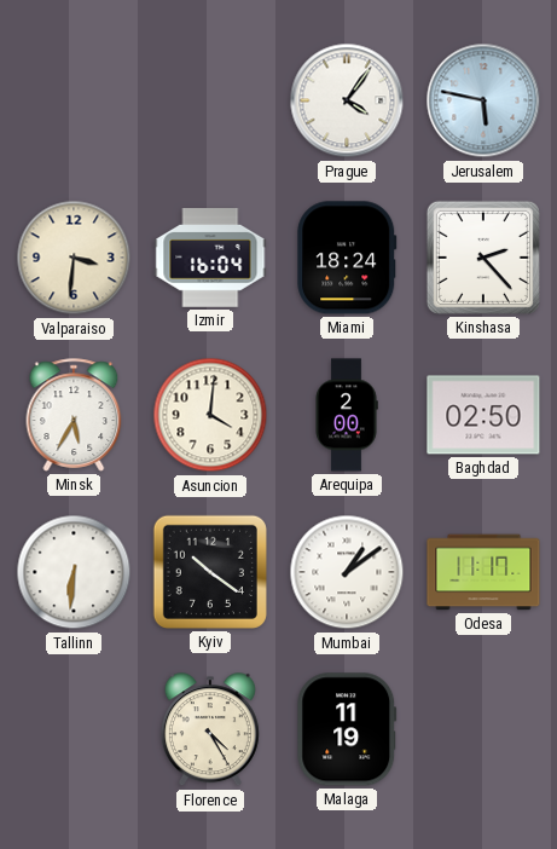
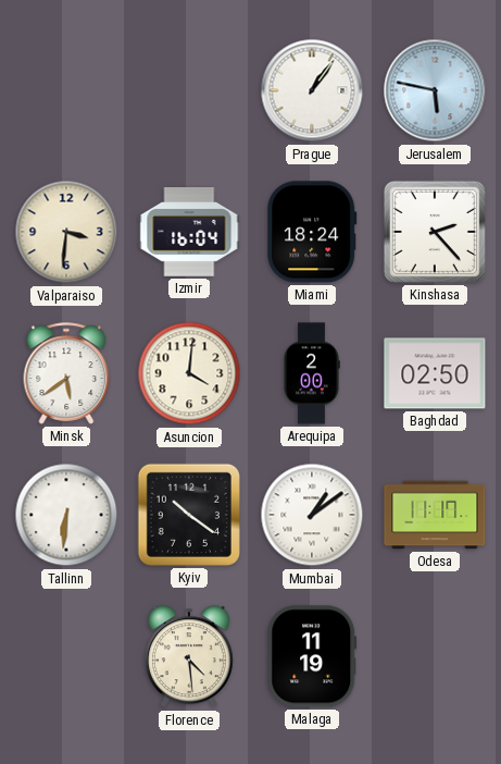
Prague: 4:06 -> 1:06
Minsk: 5:35 -> 5:39
Florence: 4:25 -> 4:29
